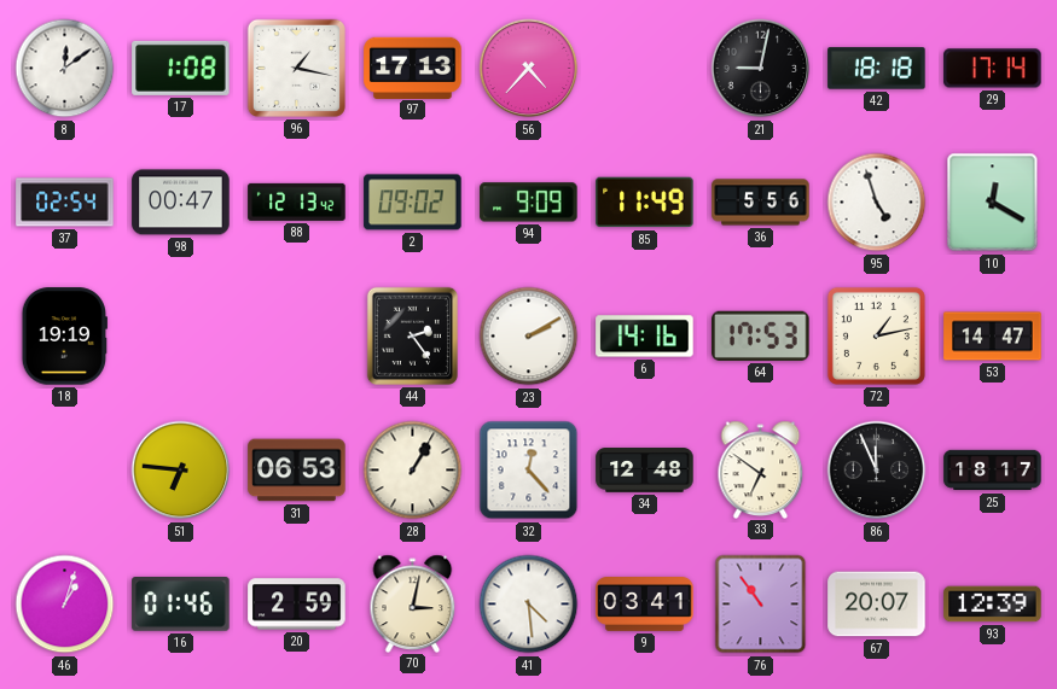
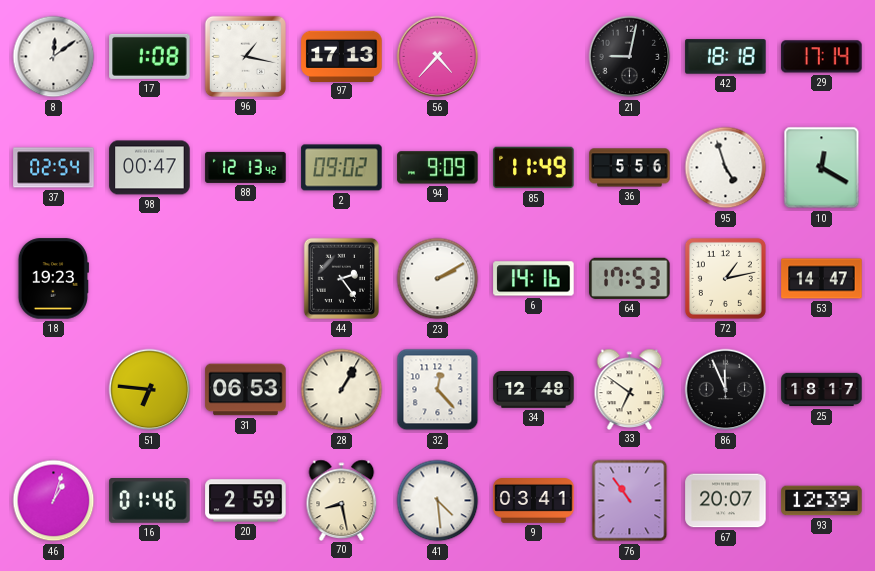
18: 19:19 -> 19:23
70: 3:02 -> 8:28
